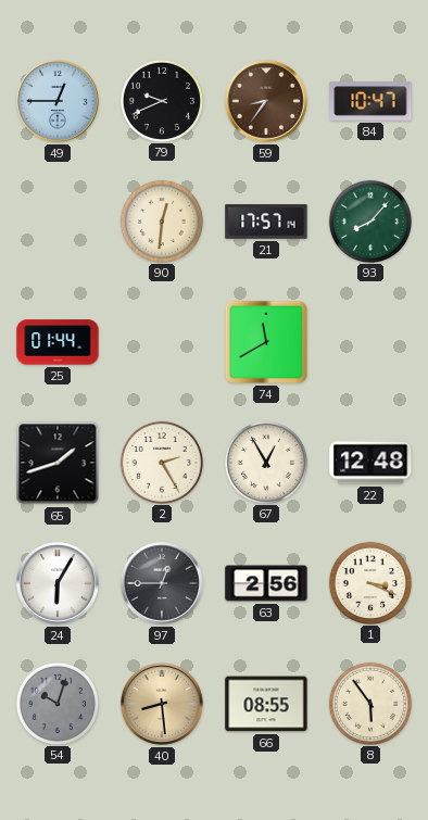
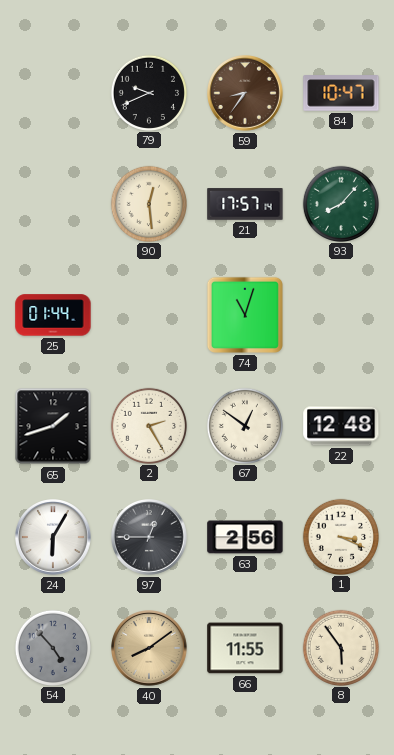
49: 12:45 -> none
90: 12:31 -> 12:29
74: 11:40 -> 11:03
67: 12:55 -> 12:51
54: 10:03 -> 4:53
40: 8:29 -> 8:09
66: 08:55 -> 11:55
